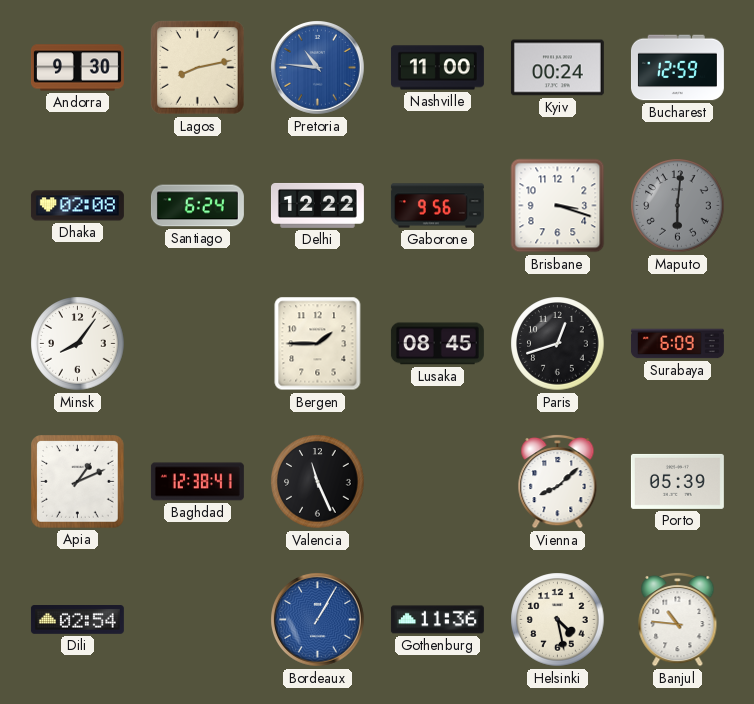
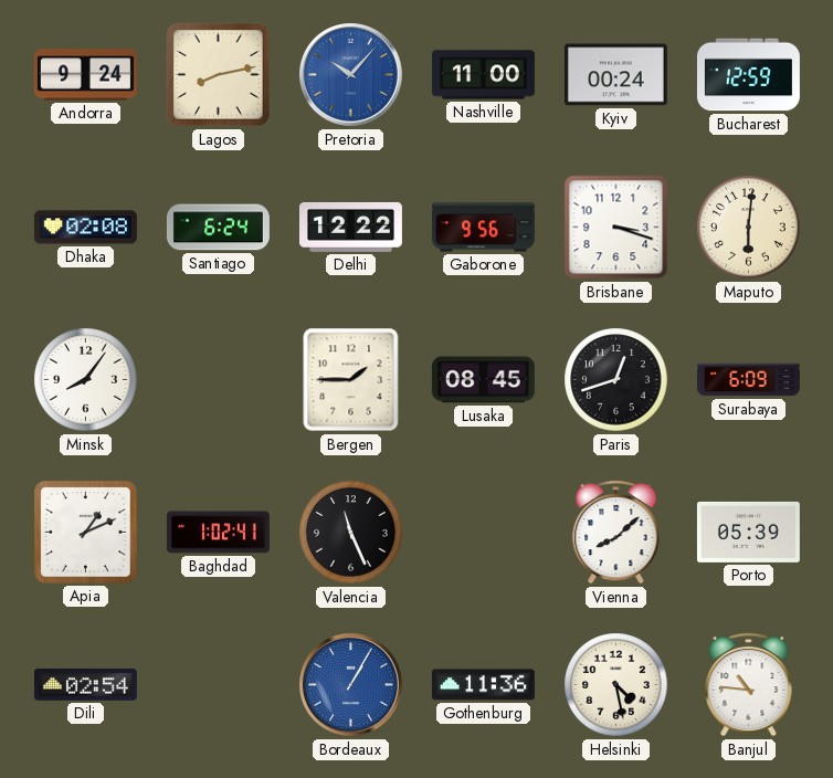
Andorra: 9:30 -> 9:24
Pretoria: 10:46 -> 10:07
Maputo dial: grey -> cream
Baghdad: 12:38 -> 1:02
